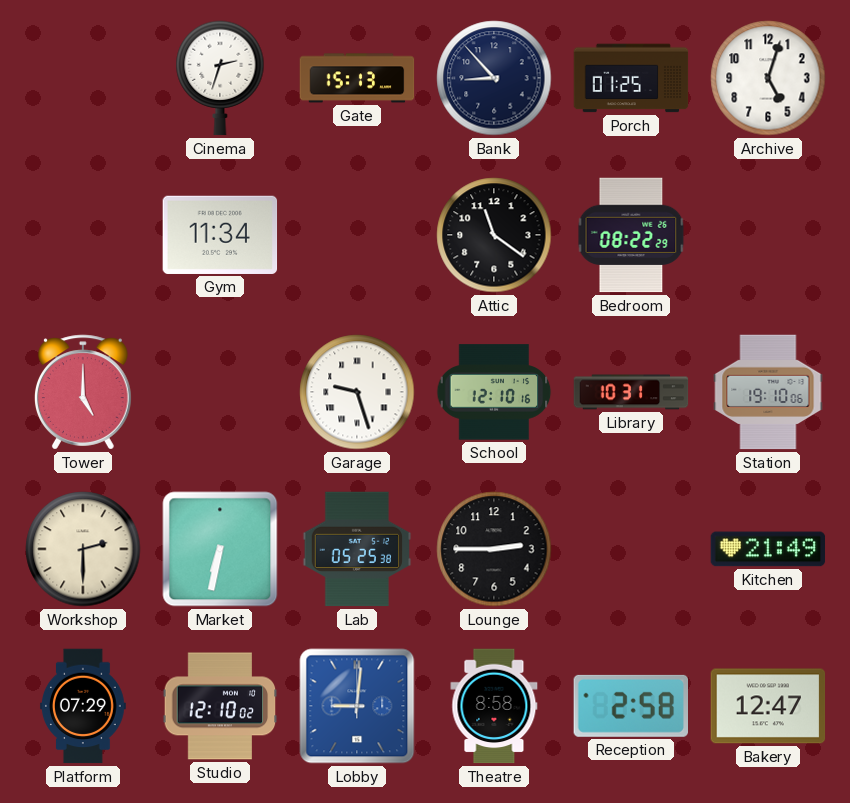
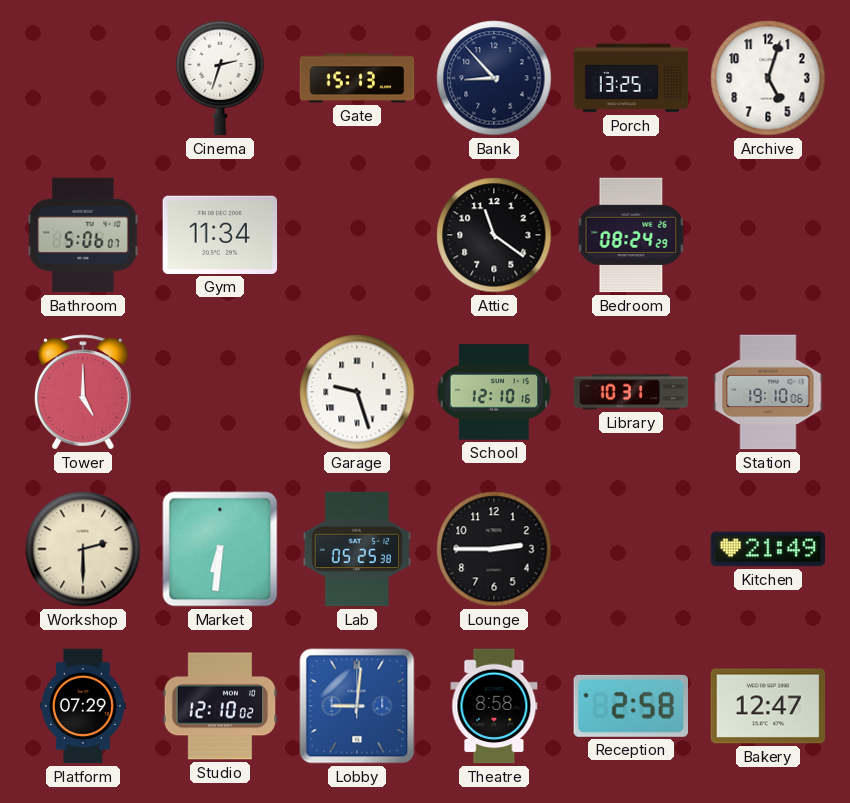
Porch: 01:25 -> 13:25
Bathroom: none -> 5:06
Bedroom: 08:22 -> 08:24
Market: 6:32 -> 6:31
